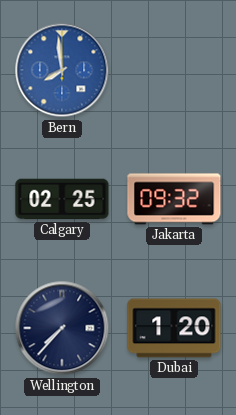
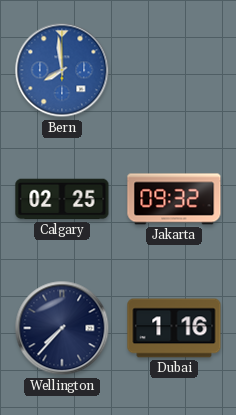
Dubai: 1:20 -> 1:16
